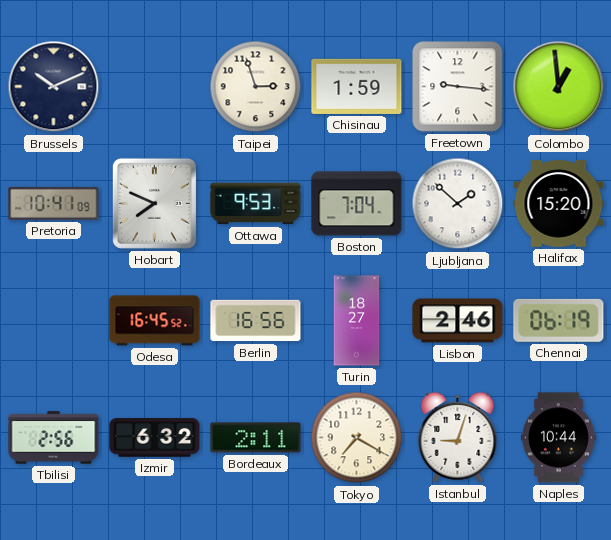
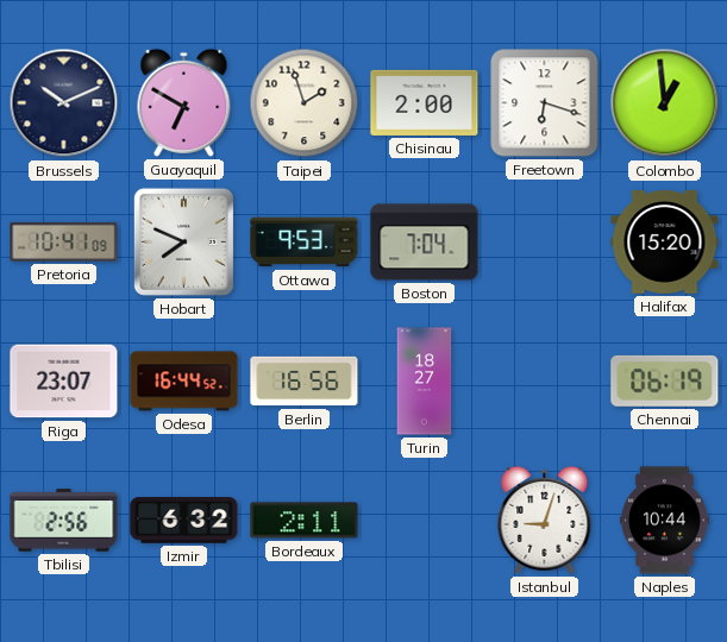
Guayaquil: none -> 6:50
Taipei: 2:57 -> 1:57
Chisinau: 1:59 -> 2:00
Freetown: 9:16 -> 6:18
Ljubljana: 1:52 -> none
Riga: none -> 23:07
Odesa: 16:45 -> 16:44
Lisbon: 2:46 -> none
Tokyo: 7:20 -> none
